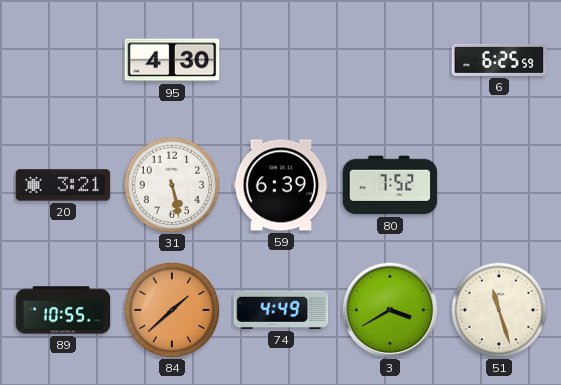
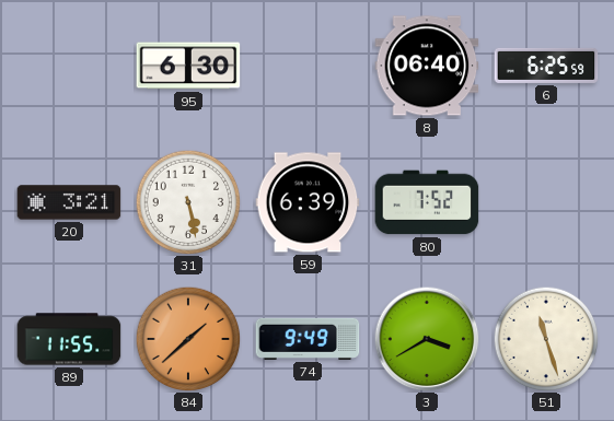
95: 4:30 -> 6:30
8: none -> 06:40
89: 10:55 -> 11:55
74: 4:49 -> 9:49
